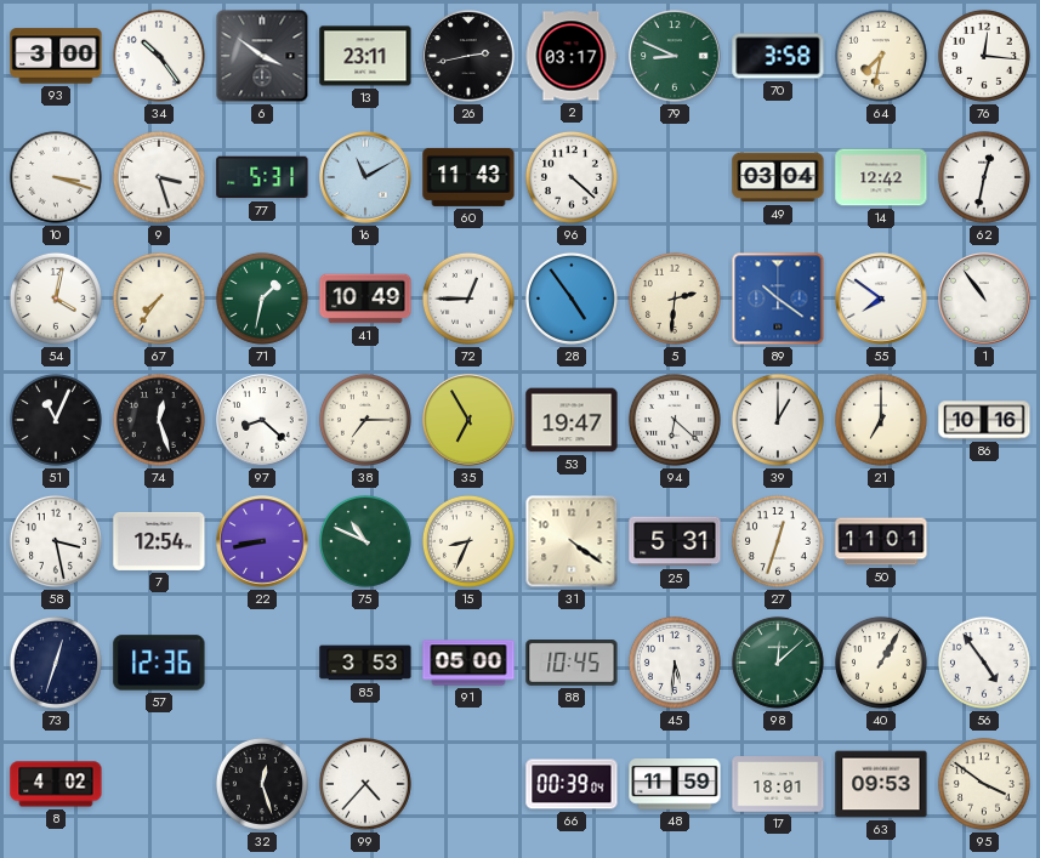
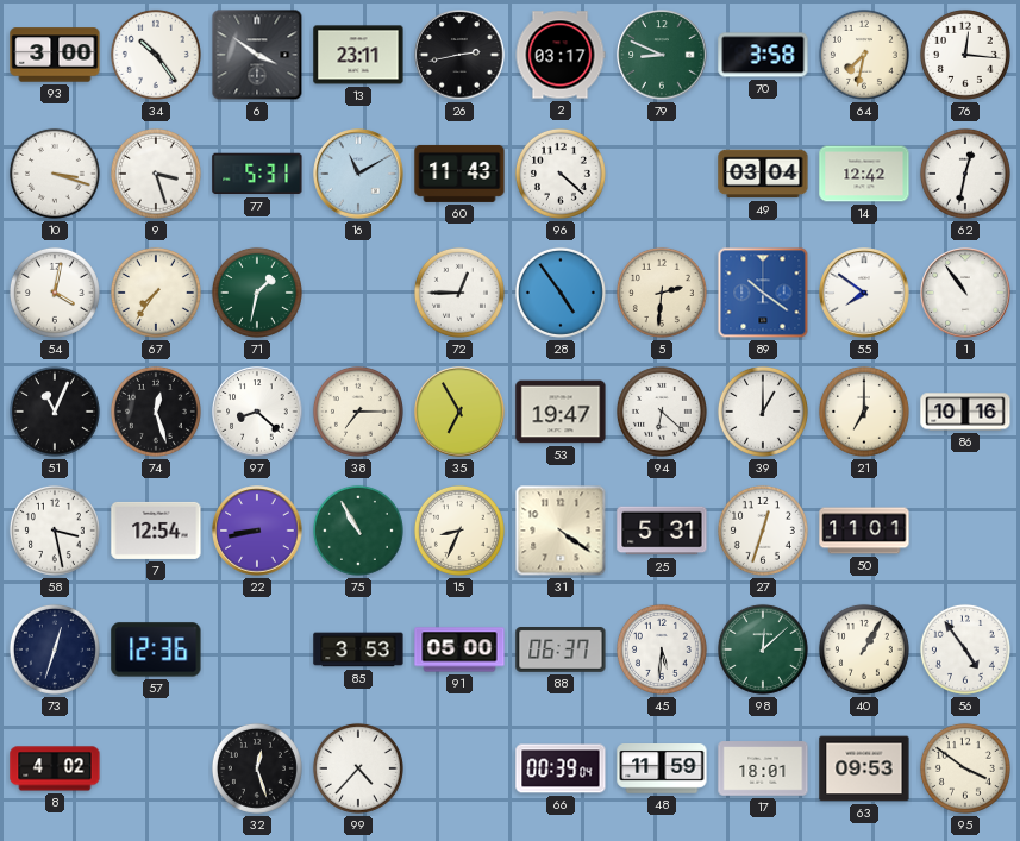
41: 10:49 -> none
75: 10:49 -> 10:55
88: 10:45 -> 06:37
